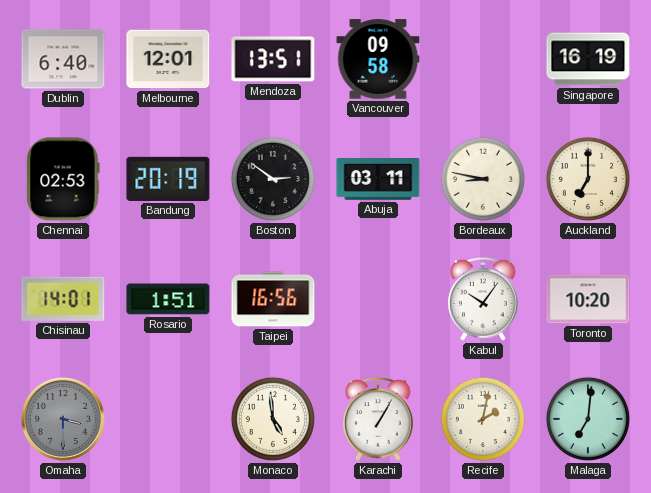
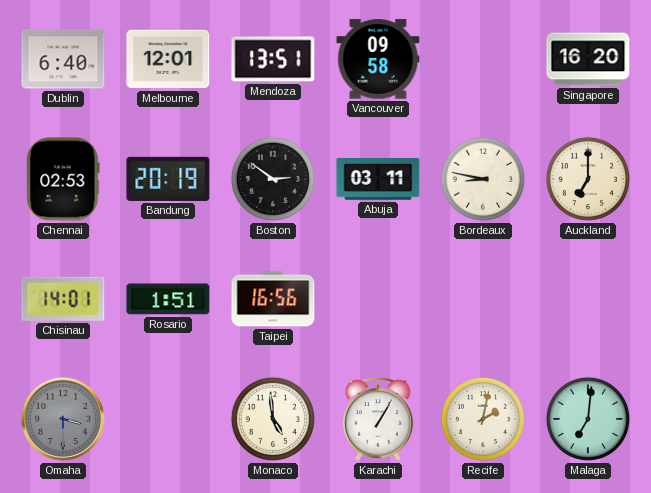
Singapore: 16:19 -> 16:20
Kabul: 10:06 -> none
Toronto: 10:20 -> none
